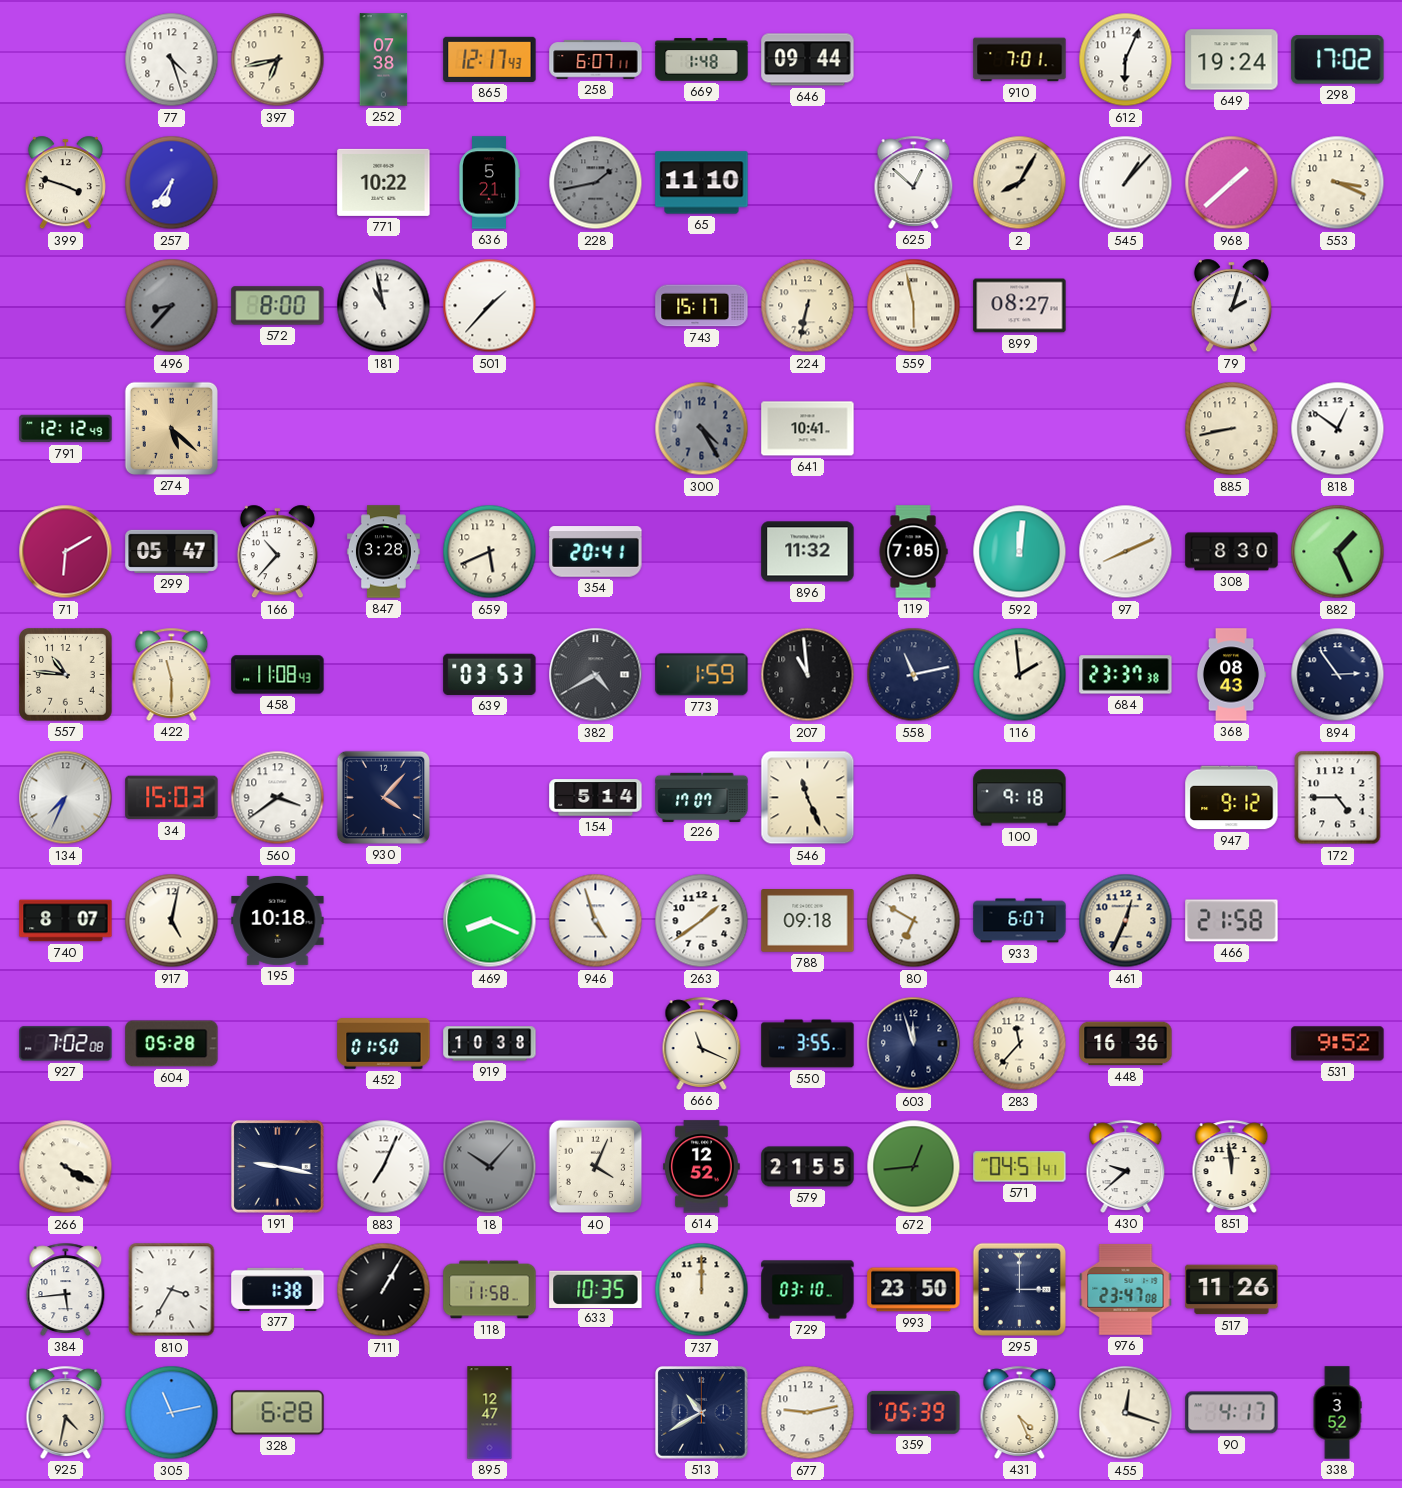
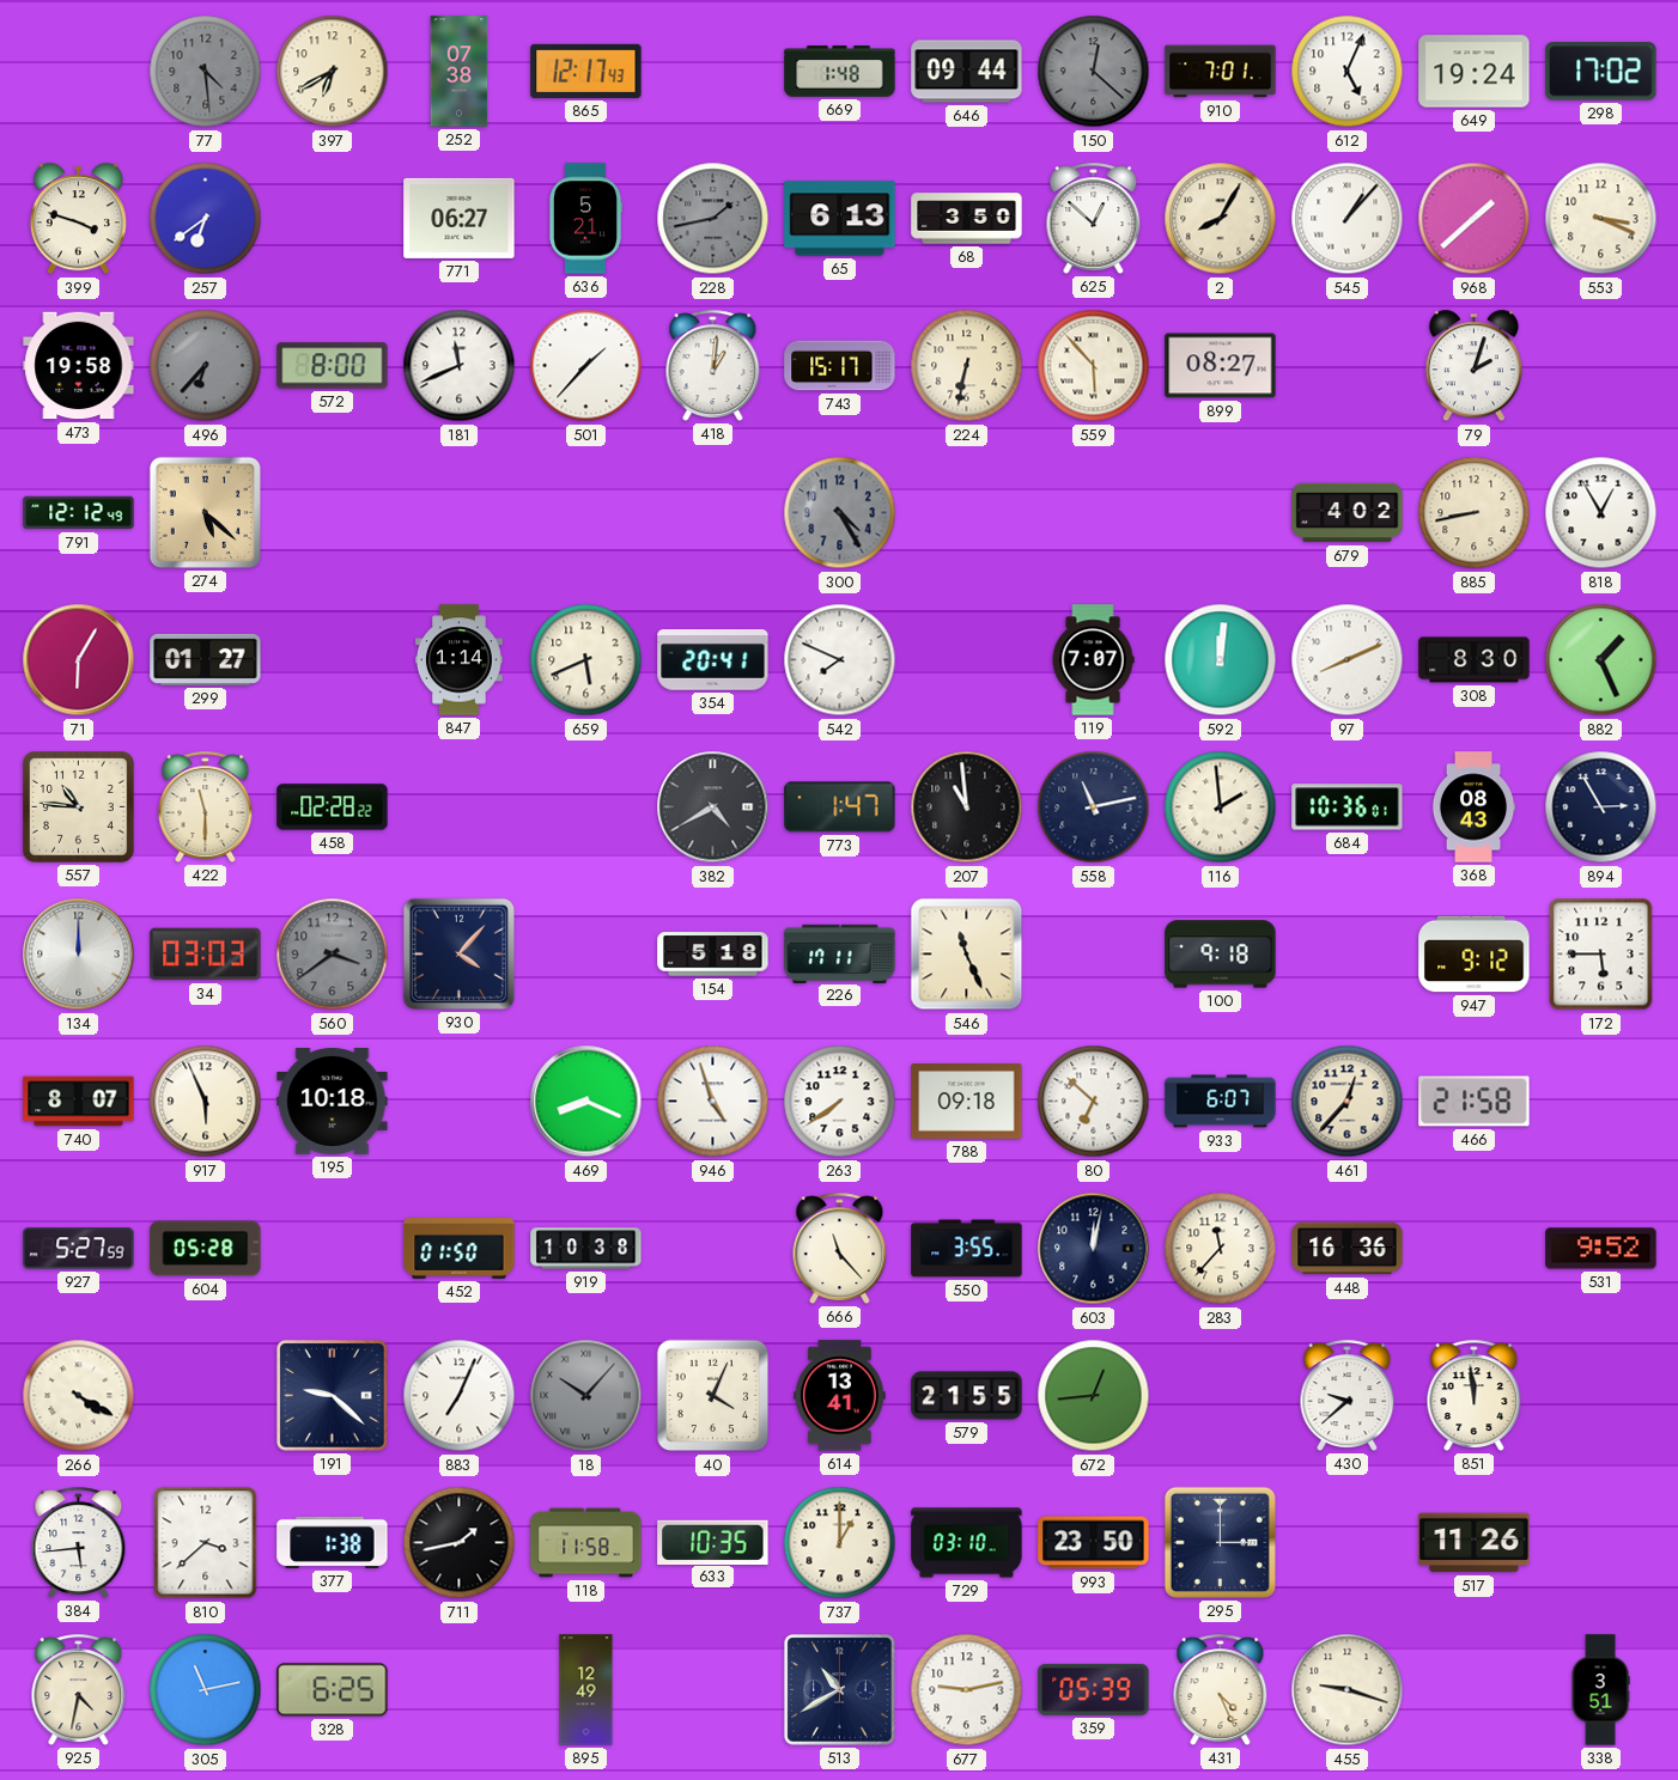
77: 4:27 -> 4:29
77 dial: white -> grey
397: 6:43 -> 6:40
258: 6:07 -> none
150: none -> 12:22
612: 6:04 -> 5:04
257: 6:36 -> 6:39
771: 10:22 -> 06:27
65: 11:10 -> 6:13
68: none -> 3:50
473: none -> 19:58
496: 8:37 -> 6:37
181: 10:58 -> 11:41
418: none -> 1:01
559: 5:58 -> 5:53
641: 10:41 -> none
679: none -> 4:02
818: 12:51 -> 12:55
71: 6:10 -> 6:05
299: 05:47 -> 01:27
166: 10:37 -> none
847: 3:28 -> 1:14
542: none -> 7:49
896: 11:32 -> none
119: 7:05 -> 7:07
458: 11:08 -> 02:28
639: 03:53 -> none
773: 1:59 -> 1:47
684: 23:37 -> 10:36
894: 2:54 -> 2:55
134: 7:34 -> 12:00
34: 15:03 -> 03:03
560 dial: white -> grey
154: 5:14 -> 5:18
226: 17:07 -> 17:11
172: 4:45 -> 5:45
917: 5:02 -> 5:56
263: 1:39 -> 7:39
80: 6:50 -> 6:52
461: 12:34 -> 12:37
927: 7:02 -> 5:27
666: 11:19 -> 11:23
603: 11:57 -> 12:02
191: 9:17 -> 9:22
614: 12:52 -> 13:41
571: 04:51 -> none
810: 3:35 -> 3:38
711: 1:05 -> 1:43
737: 12:00 -> 1:00
976: 23:47 -> none
328: 6:28 -> 6:25
895: 12:47 -> 12:49
455: 12:18 -> 9:18
90: 4:17 -> none
338: 3:52 -> 3:51
